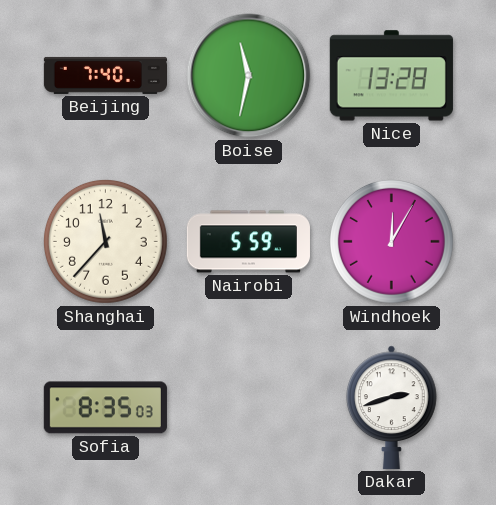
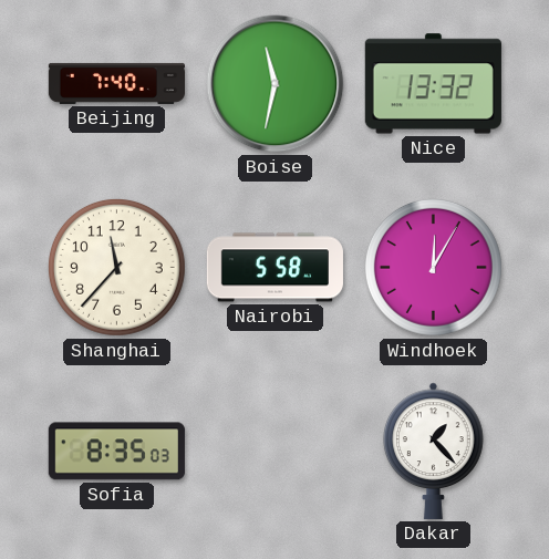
Nice: 13:28 -> 13:32
Nairobi: 5:59 -> 5:58
Dakar: 2:42 -> 1:23
